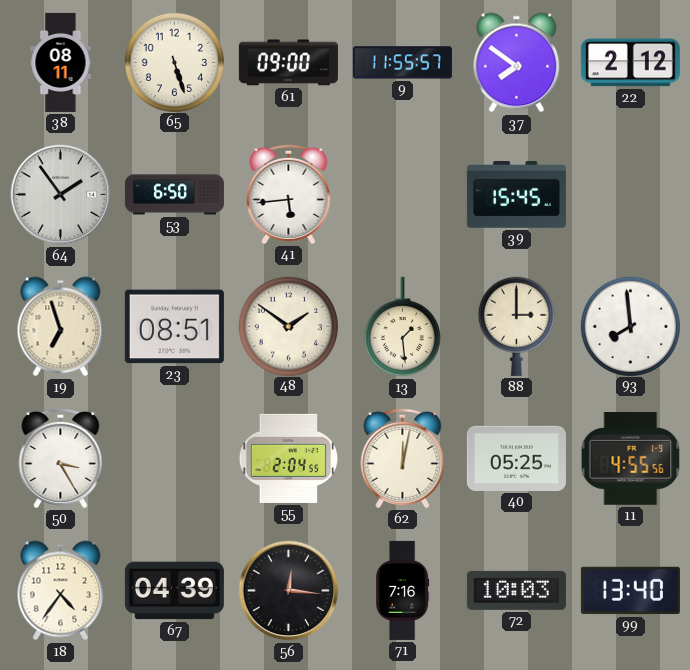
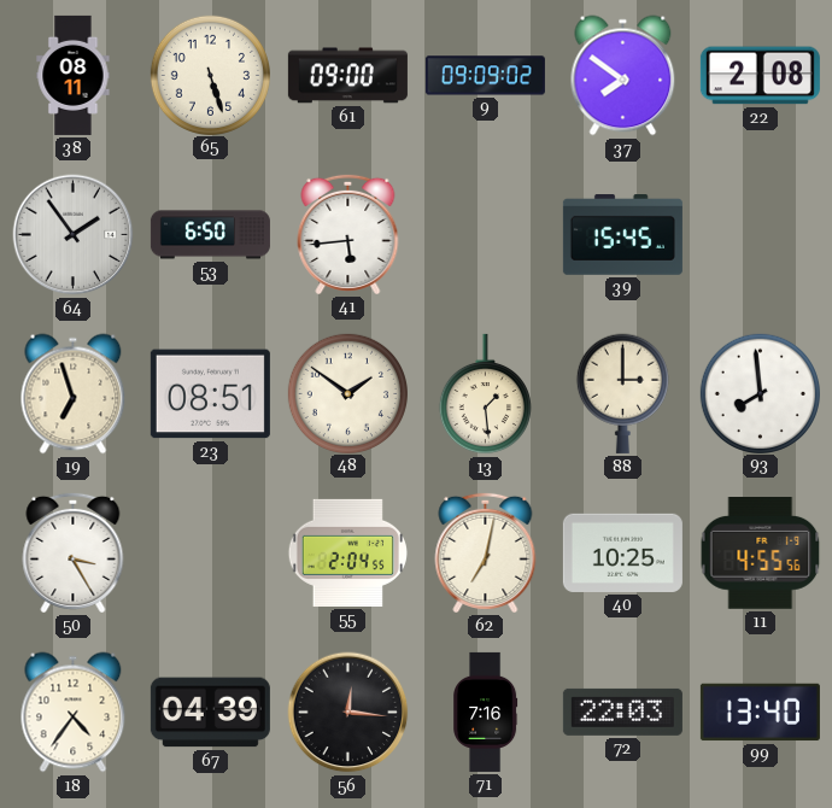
9: 11:55 -> 09:09
22: 2:12 -> 2:08
62: 12:02 -> 7:02
40: 05:25 -> 10:25
72: 10:03 -> 22:03
